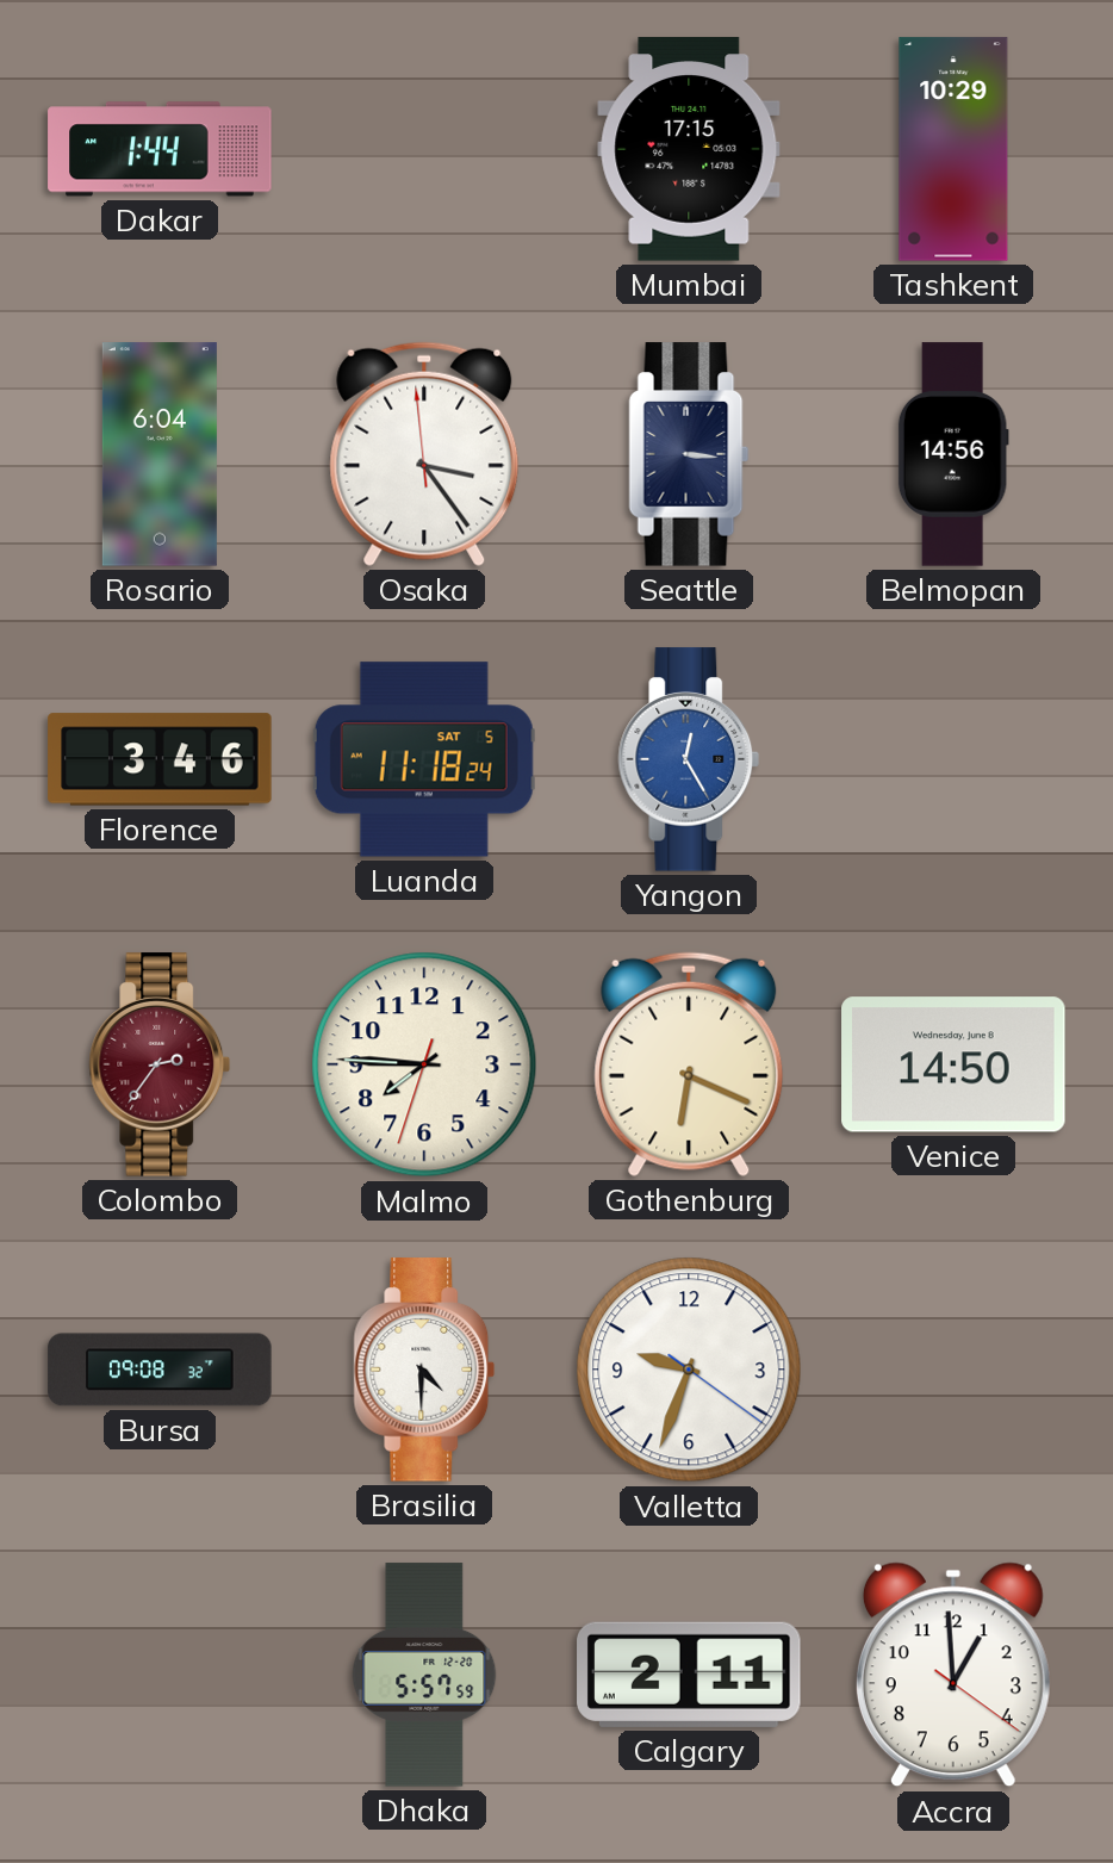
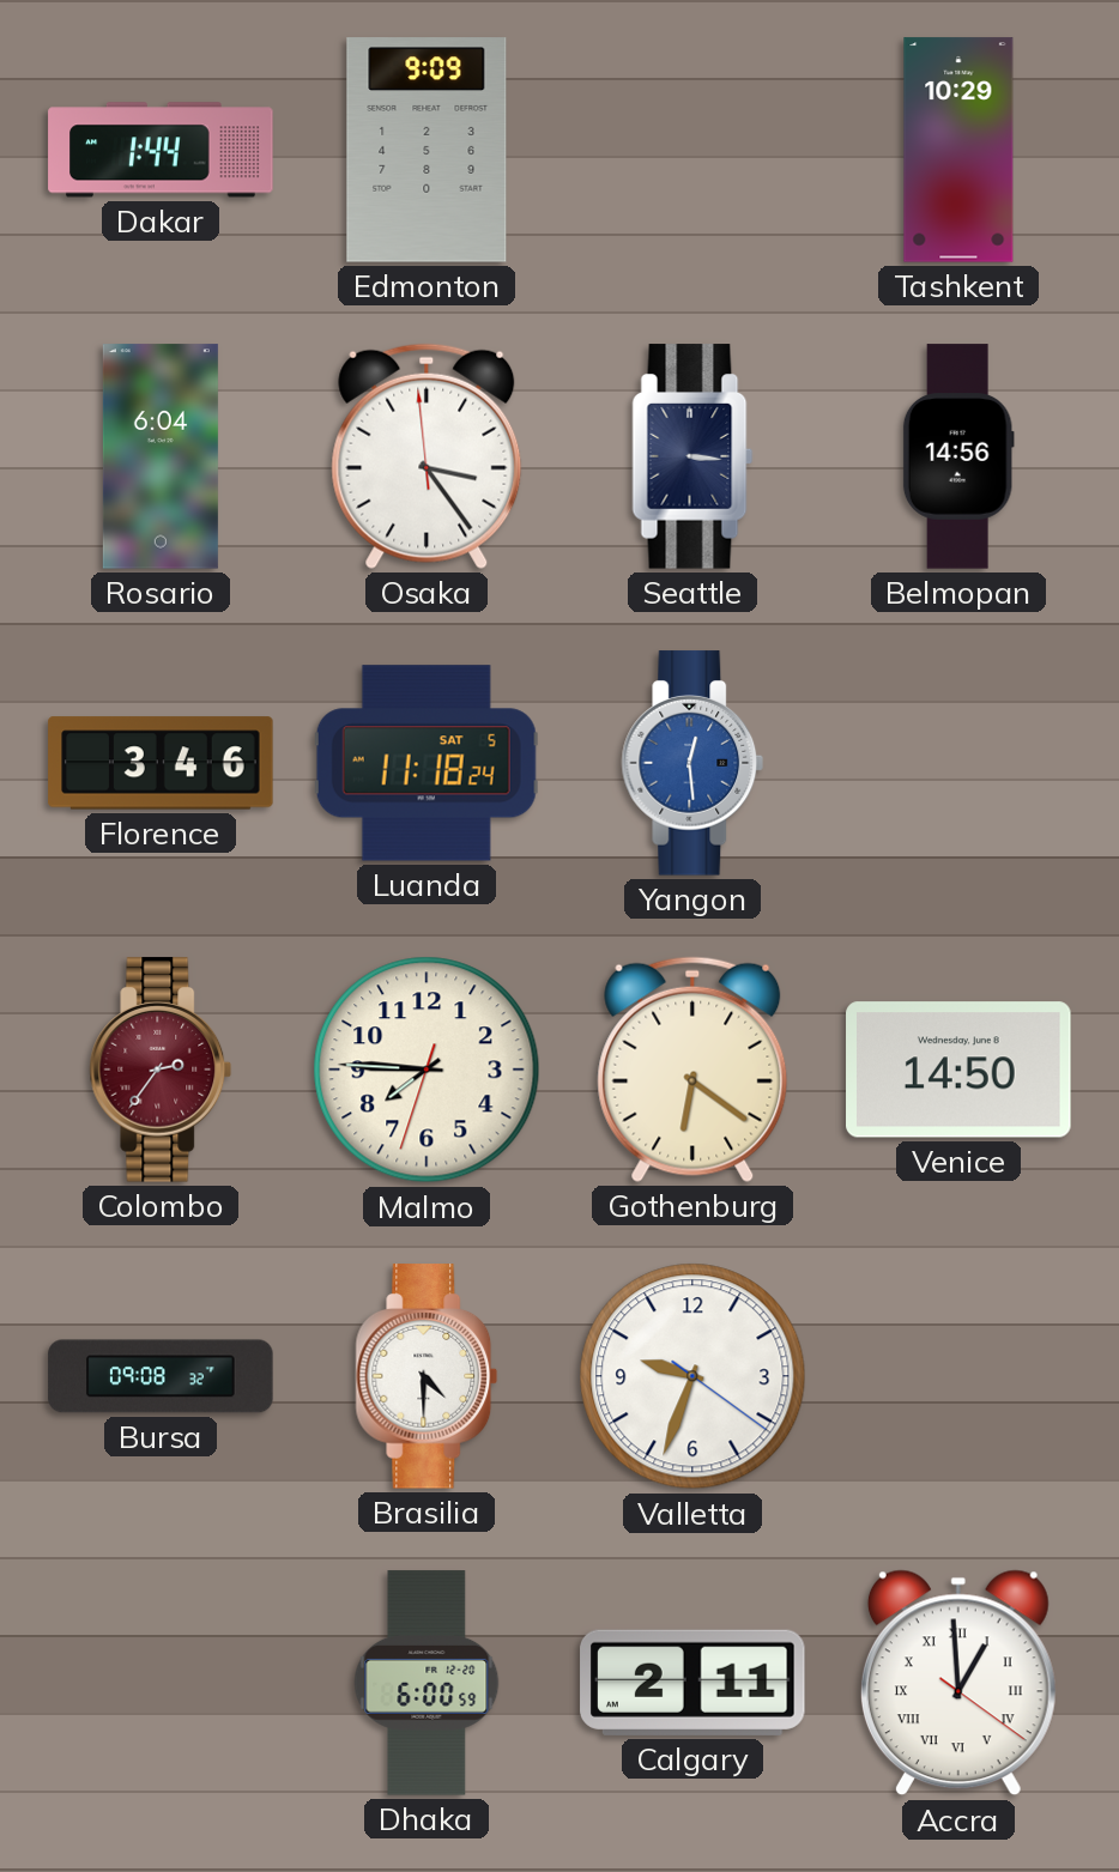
Edmonton: none -> 9:09
Mumbai: 17:15 -> none
Yangon: 12:25 -> 12:29
Gothenburg: 6:19 -> 6:21
Dhaka: 5:57 -> 6:00
Accra numerals: Arabic -> Roman
